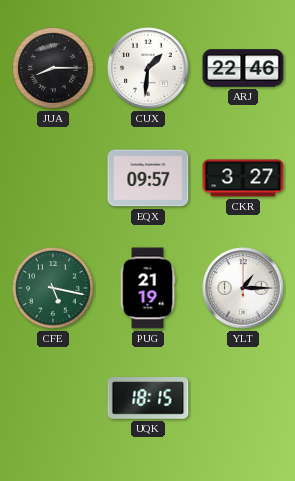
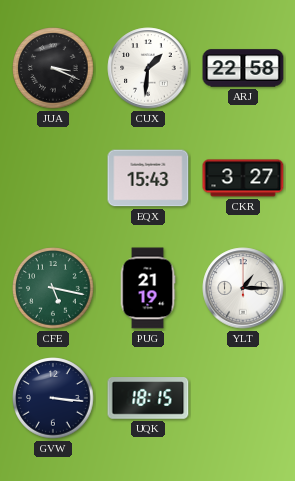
JUA: 8:15 -> 3:19
ARJ: 22:46 -> 22:58
EQX: 09:57 -> 15:43
GVW: none -> 3:16
